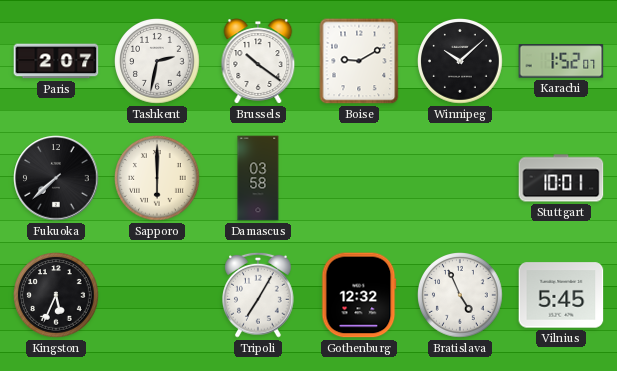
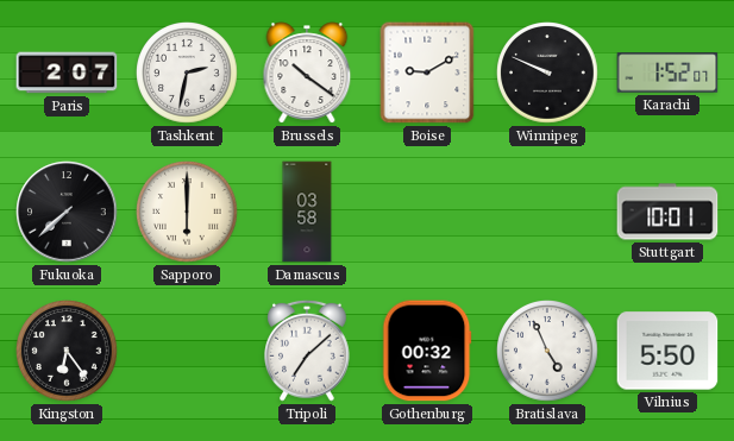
Winnipeg: 10:08 -> 9:49
Kingston: 5:34 -> 6:24
Tripoli: 7:05 -> 7:08
Gothenburg: 12:32 -> 00:32
Vilnius: 5:45 -> 5:50
